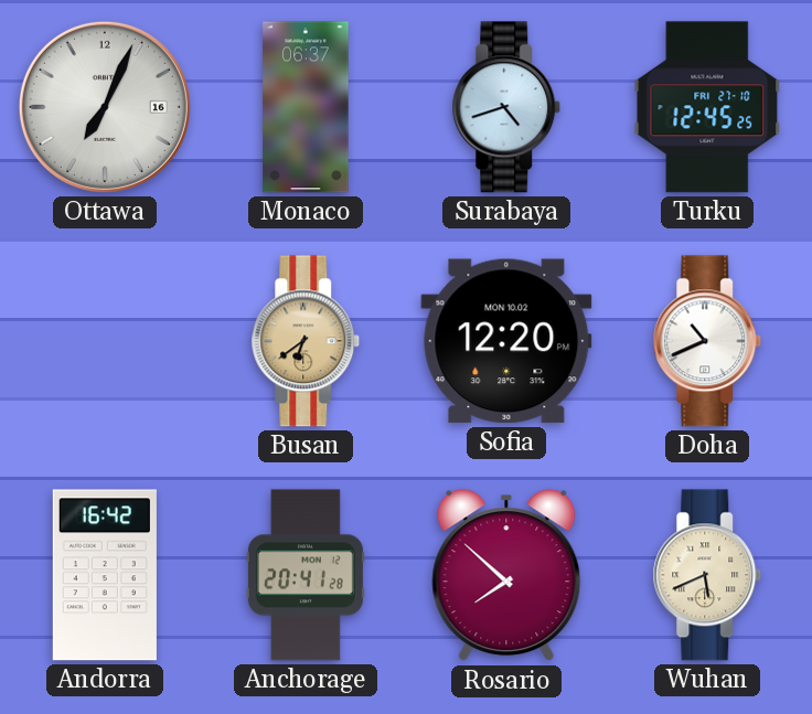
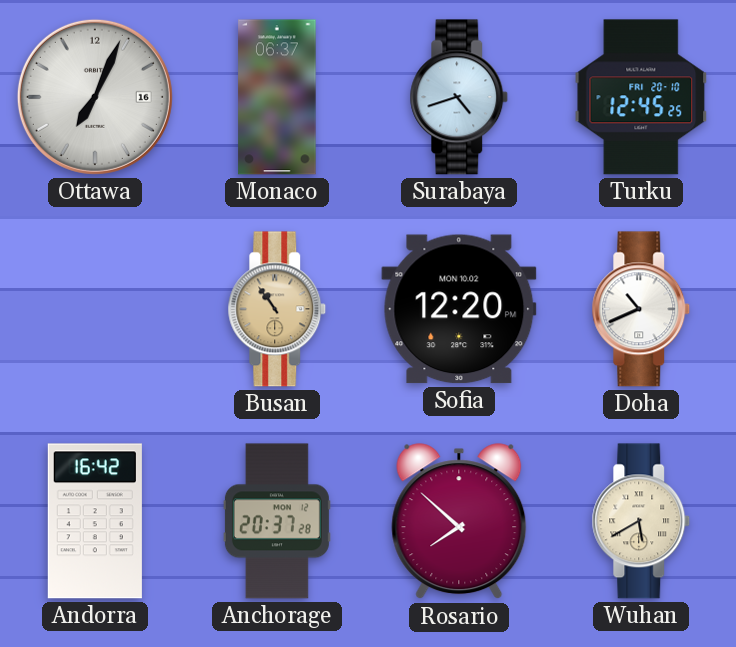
Turku date: FRI 27-10 -> FRI 20-10
Busan: 6:39 -> 10:54
Anchorage: 20:41 -> 20:37
Wuhan: 5:41 -> 5:40
